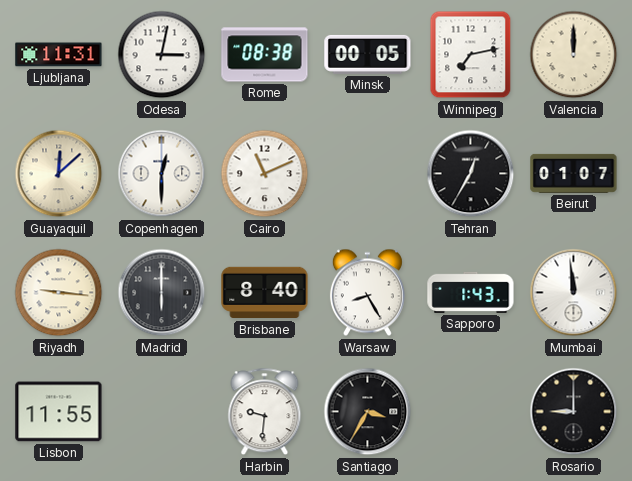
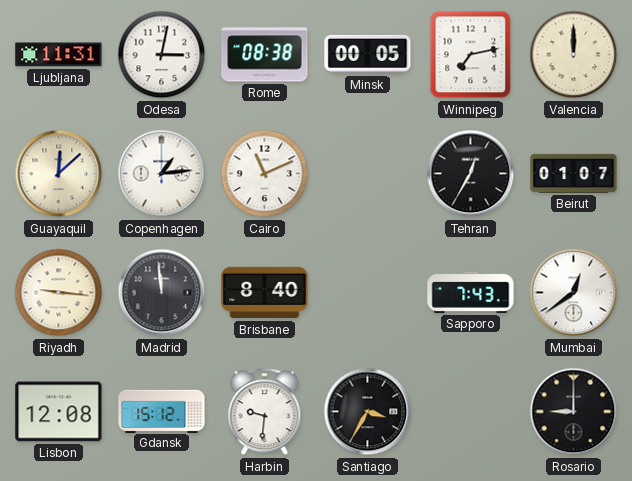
Copenhagen: 12:30 -> 1:14
Madrid: 6:00 -> 11:59
Warsaw: 8:25 -> none
Sapporo: 1:43 -> 7:43
Mumbai: 11:59 -> 12:39
Lisbon: 11:55 -> 12:08
Gdansk: none -> 15:12
